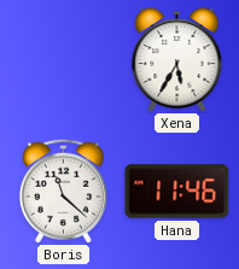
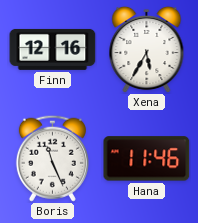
Finn: none -> 12:16
Boris: 11:22 -> 11:26
